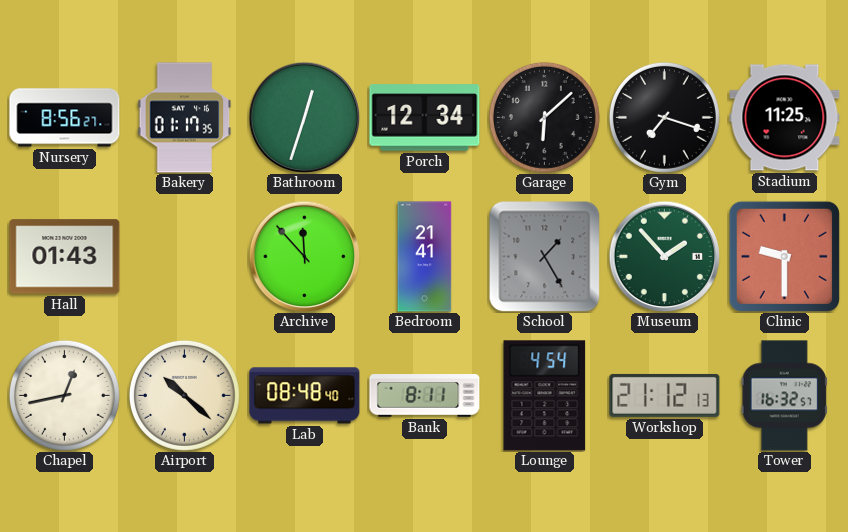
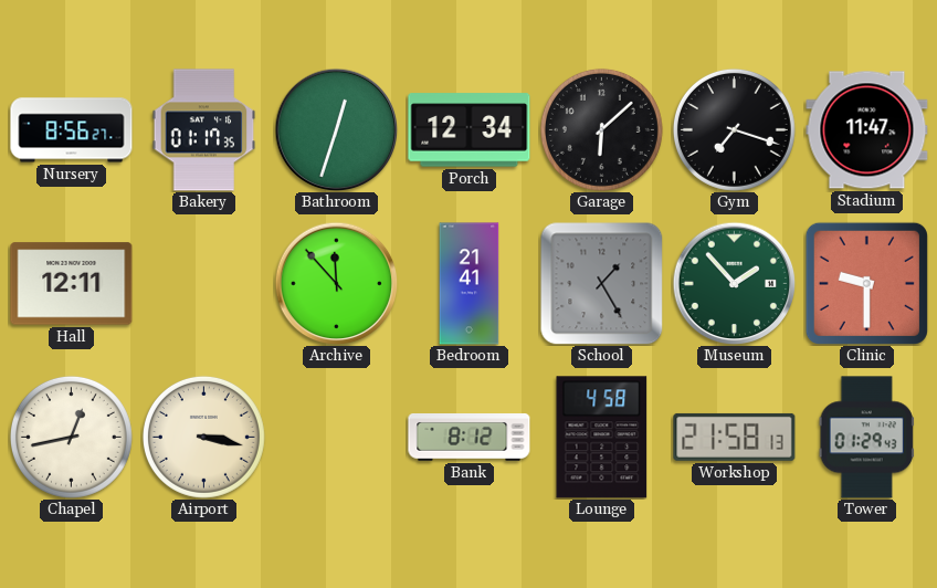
Stadium: 11:25 -> 11:47
Hall: 01:43 -> 12:11
Airport: 10:22 -> 3:17
Lab: 08:48 -> none
Bank: 8:11 -> 8:12
Lounge: 4:54 -> 4:58
Workshop: 21:12 -> 21:58
Tower: 16:32 -> 01:29
